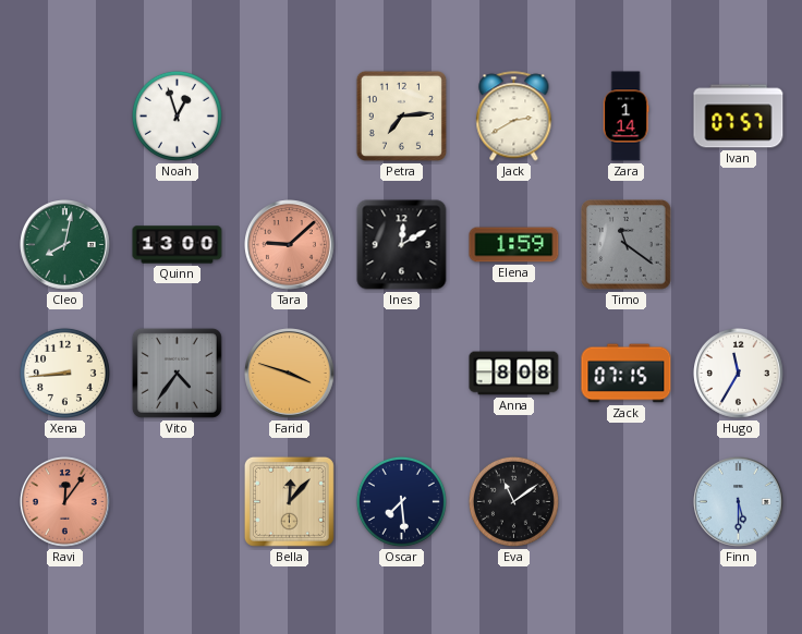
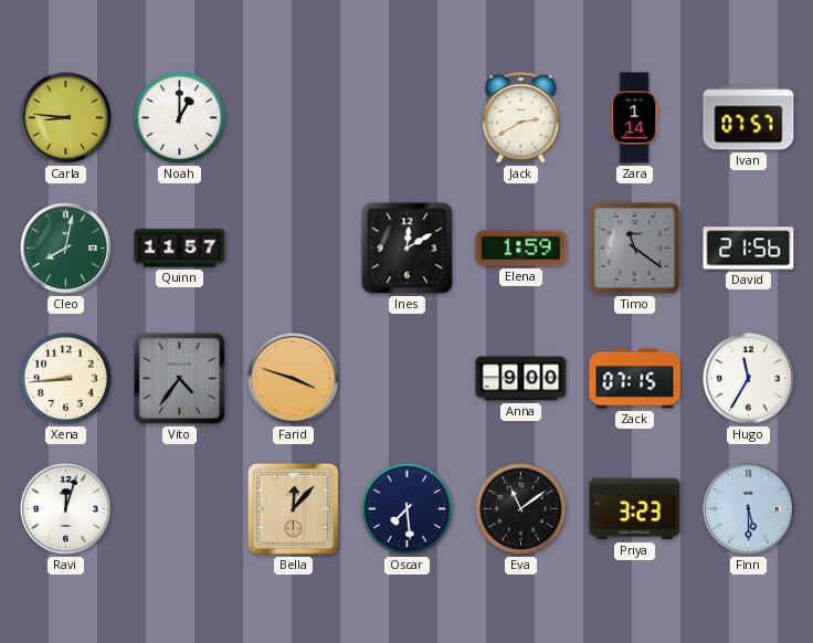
Carla: none -> 8:46
Noah: 12:57 -> 1:00
Petra: 7:14 -> none
Quinn: 13:00 -> 11:57
Tara: 9:08 -> none
David: none -> 21:56
Anna: 8:08 -> 9:00
Ravi: 12:06 -> 12:03
Ravi dial: salmon -> white
Priya: none -> 3:23
